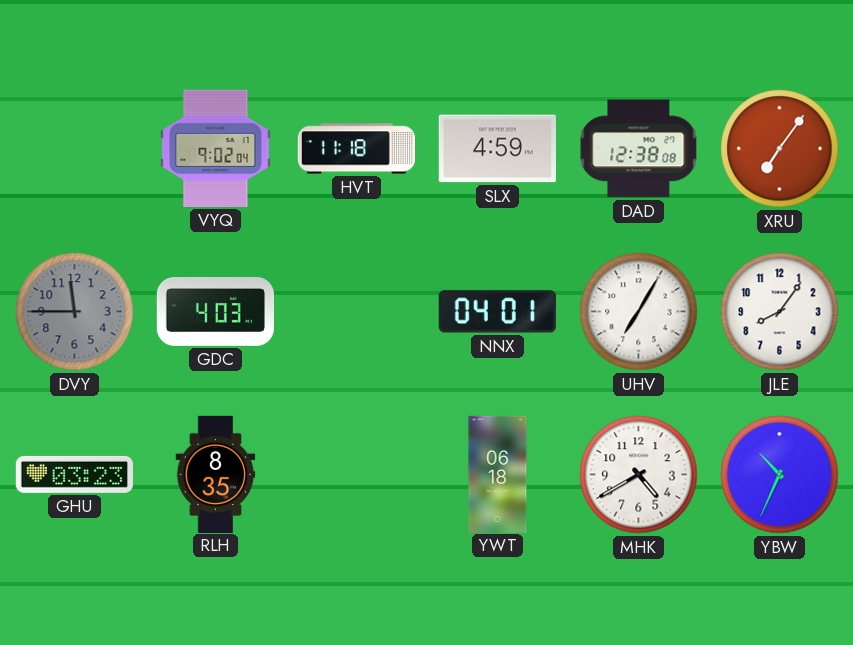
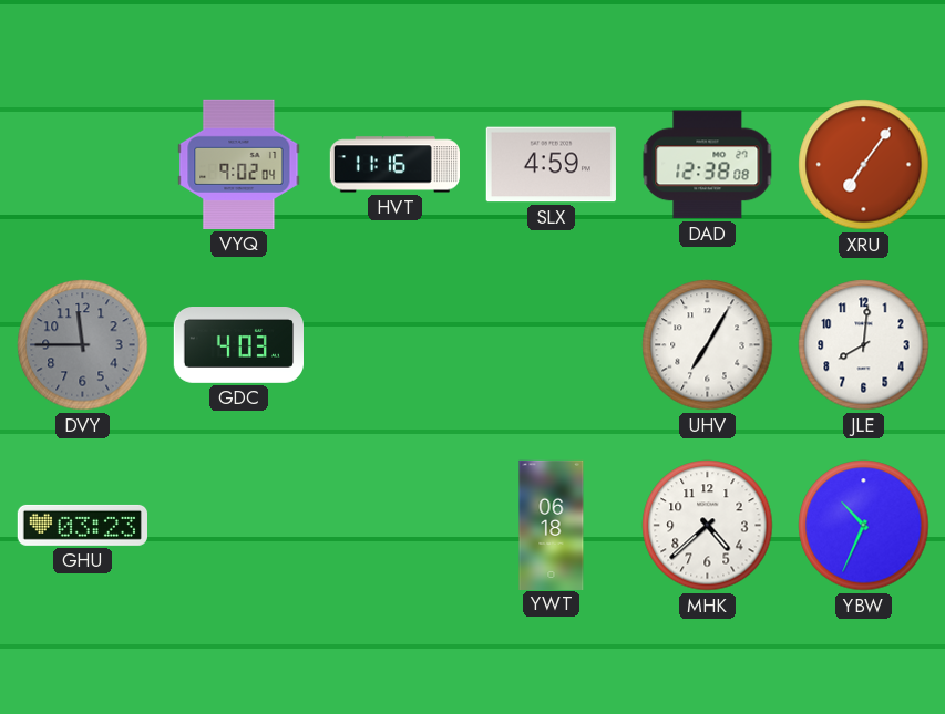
HVT: 11:18 -> 11:16
NNX: 04:01 -> none
JLE: 8:06 -> 8:01
RLH: 8:35 -> none
MHK: 4:40 -> 4:38
